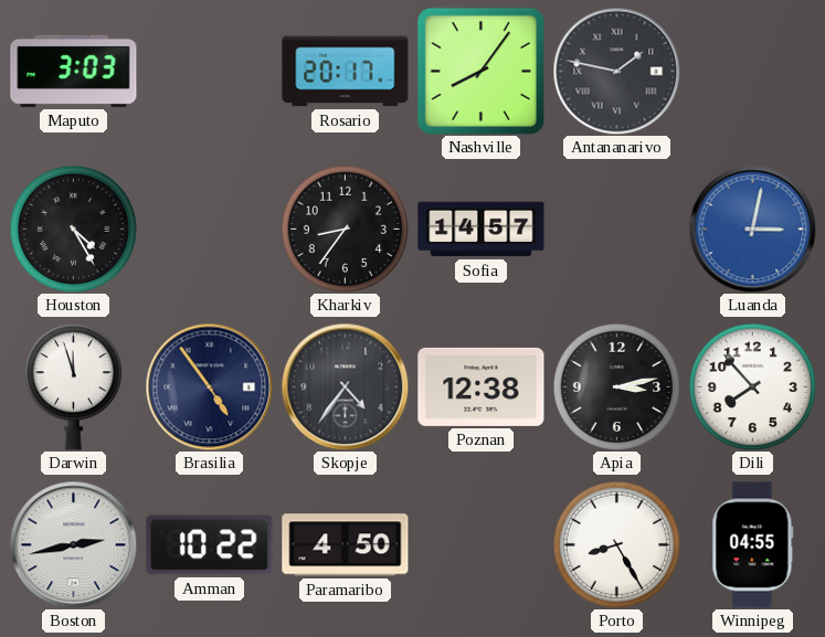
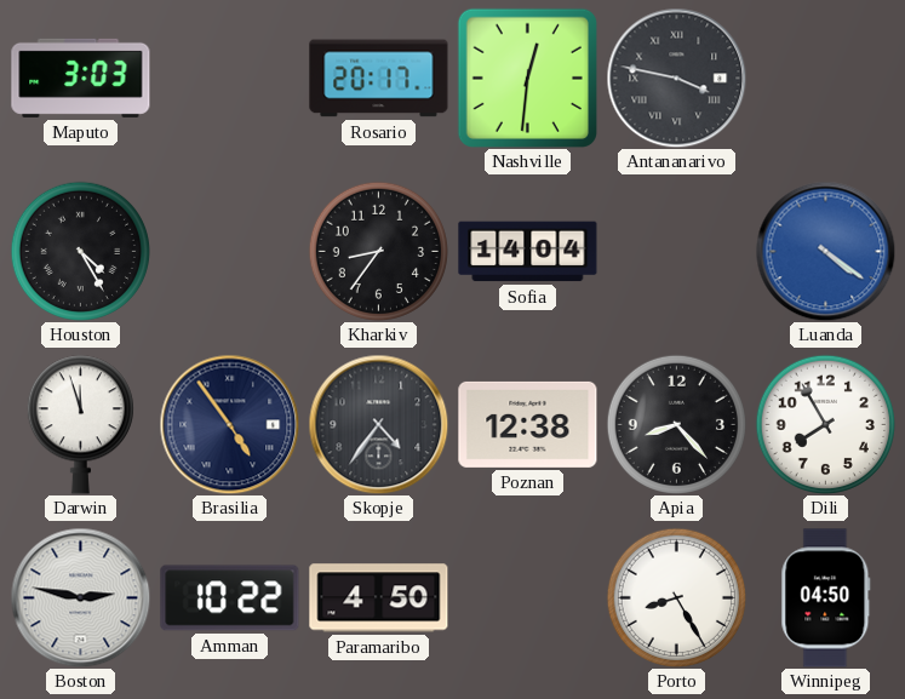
Nashville: 8:06 -> 12:31
Antananarivo: 1:47 -> 3:47
Sofia: 14:57 -> 14:04
Luanda: 3:02 -> 4:21
Apia: 3:13 -> 8:23
Dili: 7:53 -> 7:55
Boston: 2:43 -> 2:47
Winnipeg: 04:55 -> 04:50
